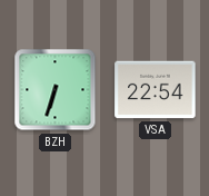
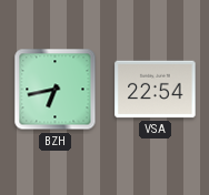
BZH: 6:33 -> 6:43
